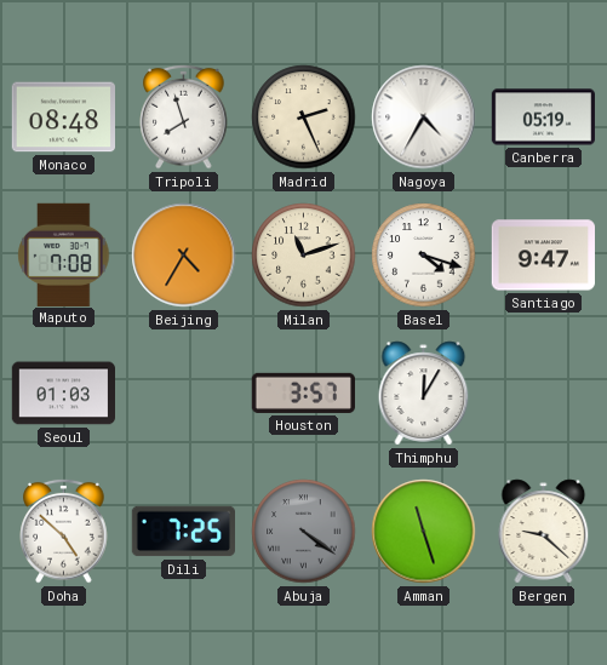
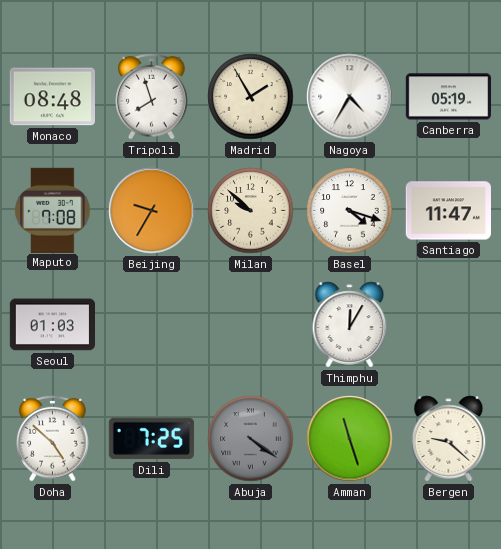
Madrid: 2:26 -> 1:55
Beijing: 4:35 -> 9:35
Milan: 11:12 -> 9:52
Santiago: 9:47 -> 11:47
Houston: 3:57 -> none
